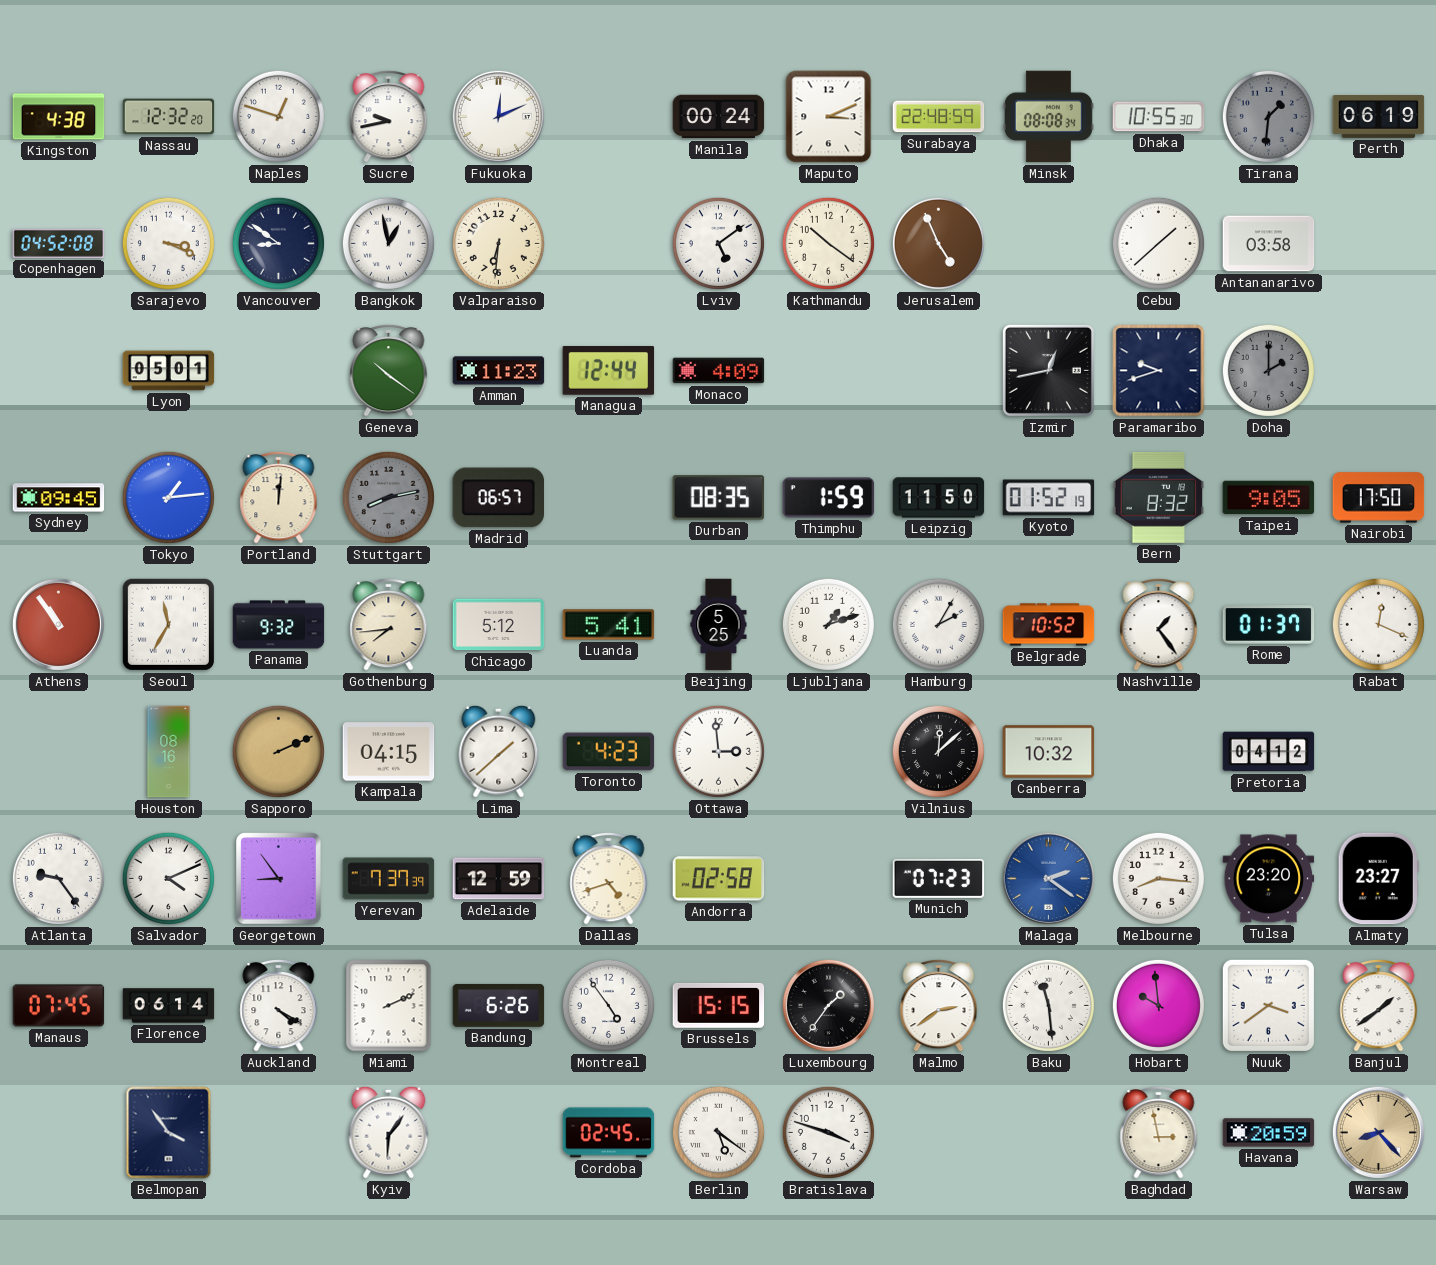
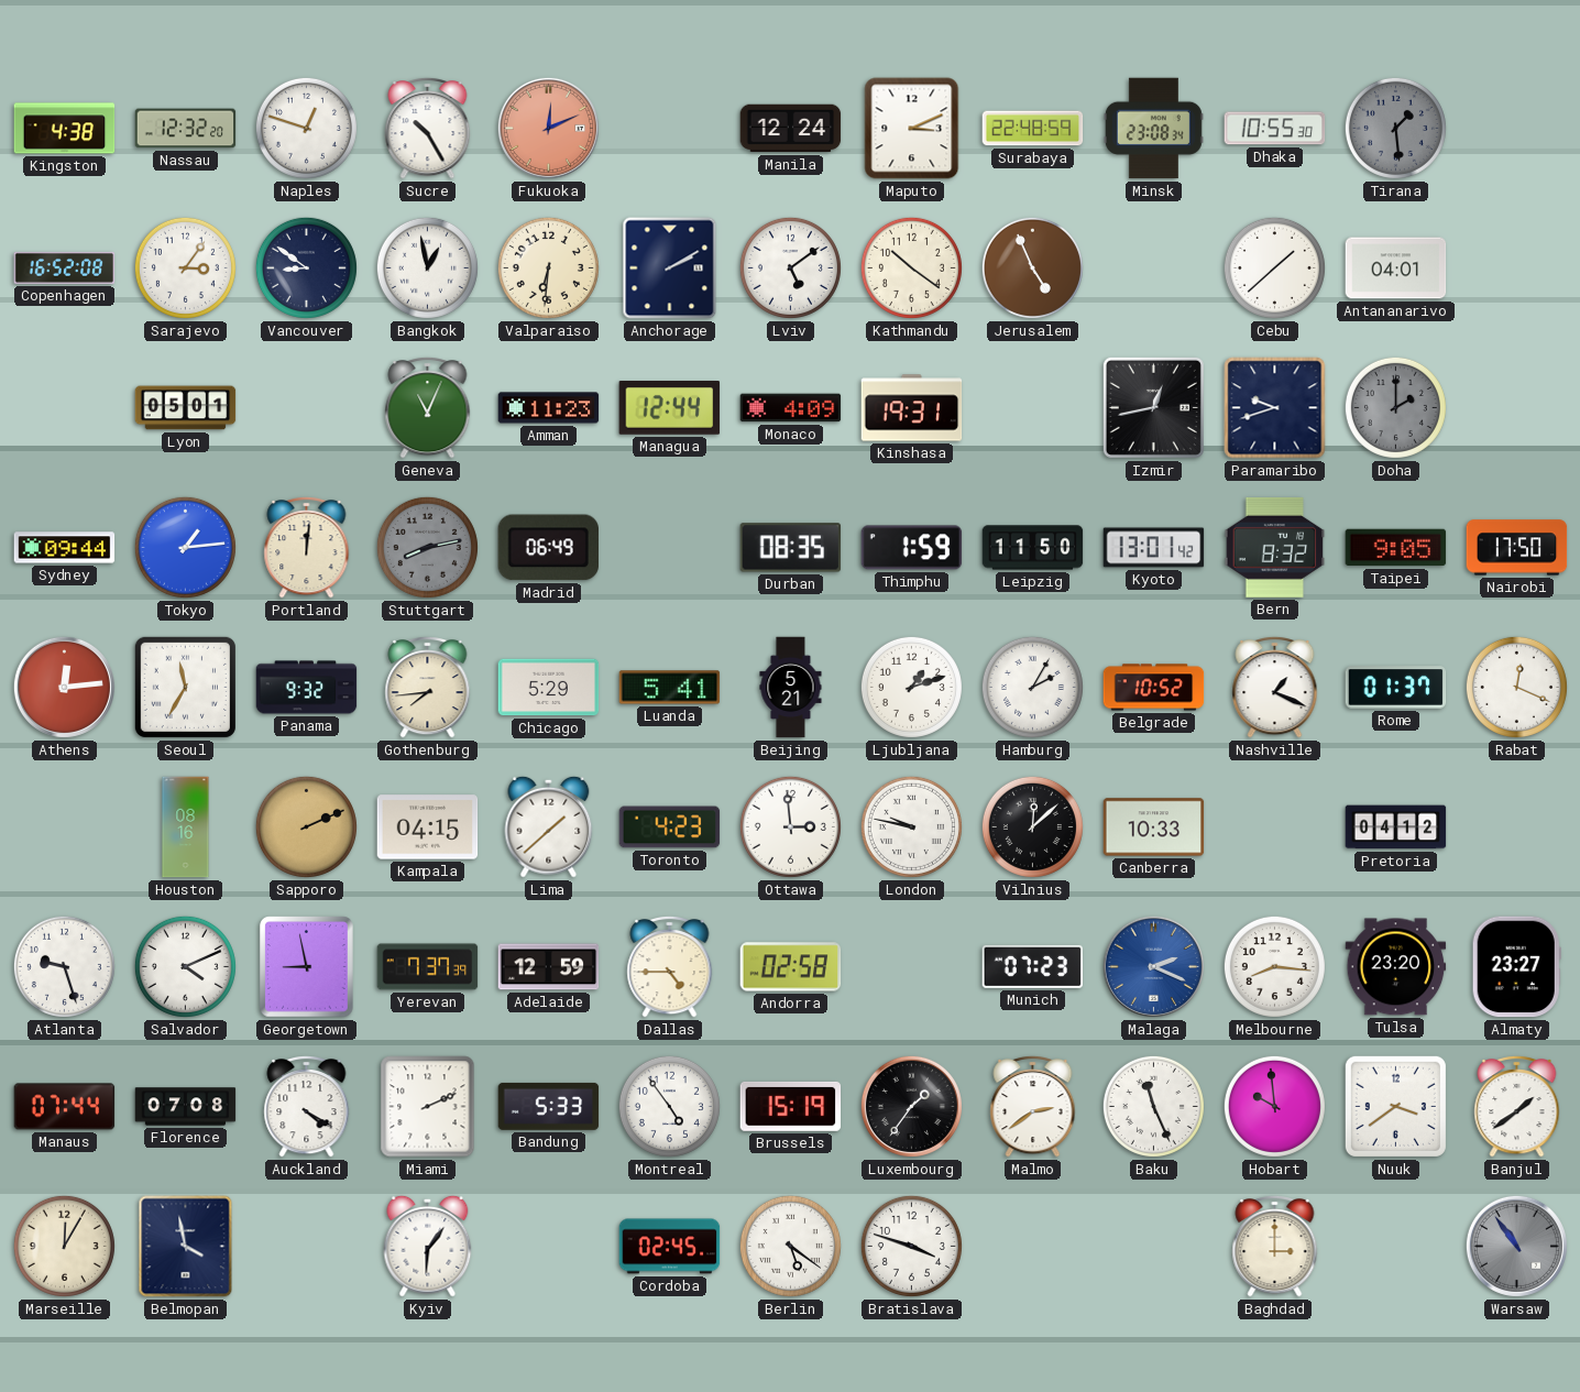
Sucre: 9:43 -> 10:25
Fukuoka dial: white -> salmon
Manila: 00:24 -> 12:24
Minsk: 08:08 -> 23:08
Tirana: 1:31 -> 1:29
Perth: 06:19 -> none
Copenhagen: 04:52 -> 16:52
Sarajevo: 3:19 -> 3:06
Anchorage: none -> 2:10
Antananarivo: 03:58 -> 04:01
Geneva: 10:21 -> 11:04
Kinshasa: none -> 19:31
Sydney: 09:45 -> 09:44
Madrid: 06:57 -> 06:49
Kyoto: 01:52 -> 13:01
Athens: 10:54 -> 12:14
Chicago: 5:12 -> 5:29
Beijing: 5:25 -> 5:21
Nashville: 1:24 -> 1:19
London: none -> 9:47
Canberra: 10:32 -> 10:33
Atlanta: 9:24 -> 9:27
Georgetown: 8:54 -> 8:58
Dallas: 4:42 -> 4:45
Malaga: 2:21 -> 2:19
Manaus: 07:45 -> 07:44
Florence: 06:14 -> 07:08
Bandung: 6:26 -> 5:33
Brussels: 15:15 -> 15:19
Baku: 11:29 -> 11:26
Marseille: none -> 12:05
Belmopan: 3:54 -> 3:58
Baghdad: 2:58 -> 3:00
Havana: 20:59 -> none
Warsaw: 8:23 -> 10:54
Warsaw dial: champagne -> grey
